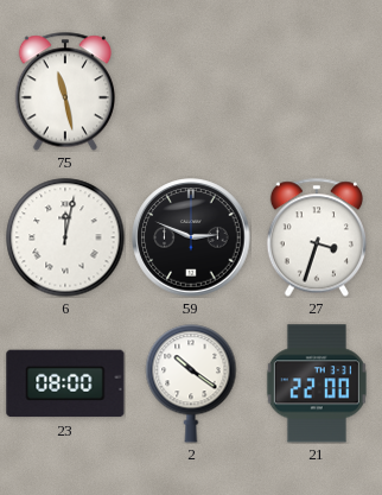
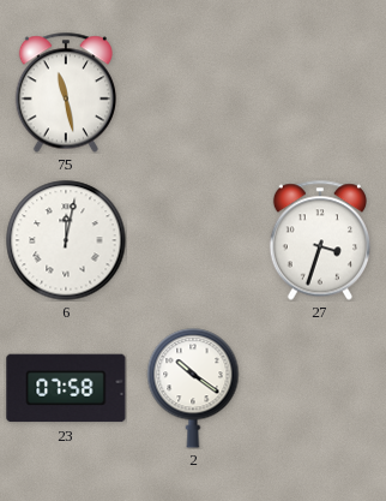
59: 2:49 -> none
23: 08:00 -> 07:58
21: 22:00 -> none
